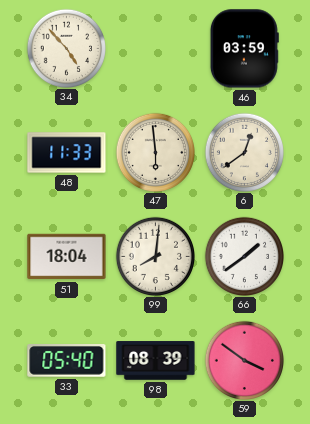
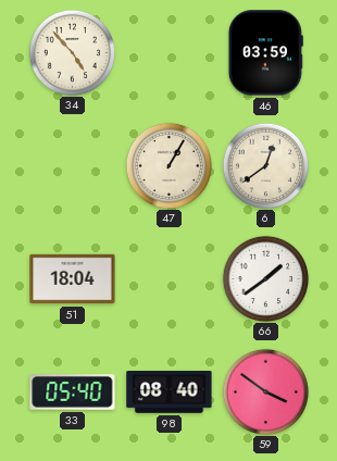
48: 11:33 -> none
47: 5:59 -> 1:05
99: 8:01 -> none
98: 08:39 -> 08:40
